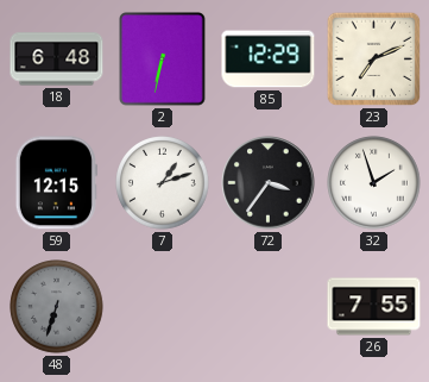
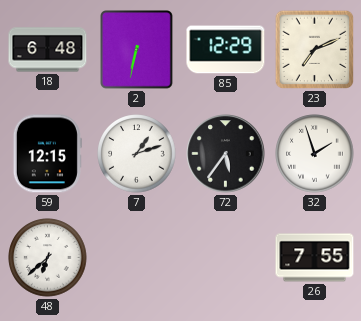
72: 3:36 -> 5:36
48: 6:33 -> 6:38
48 dial: grey -> white
